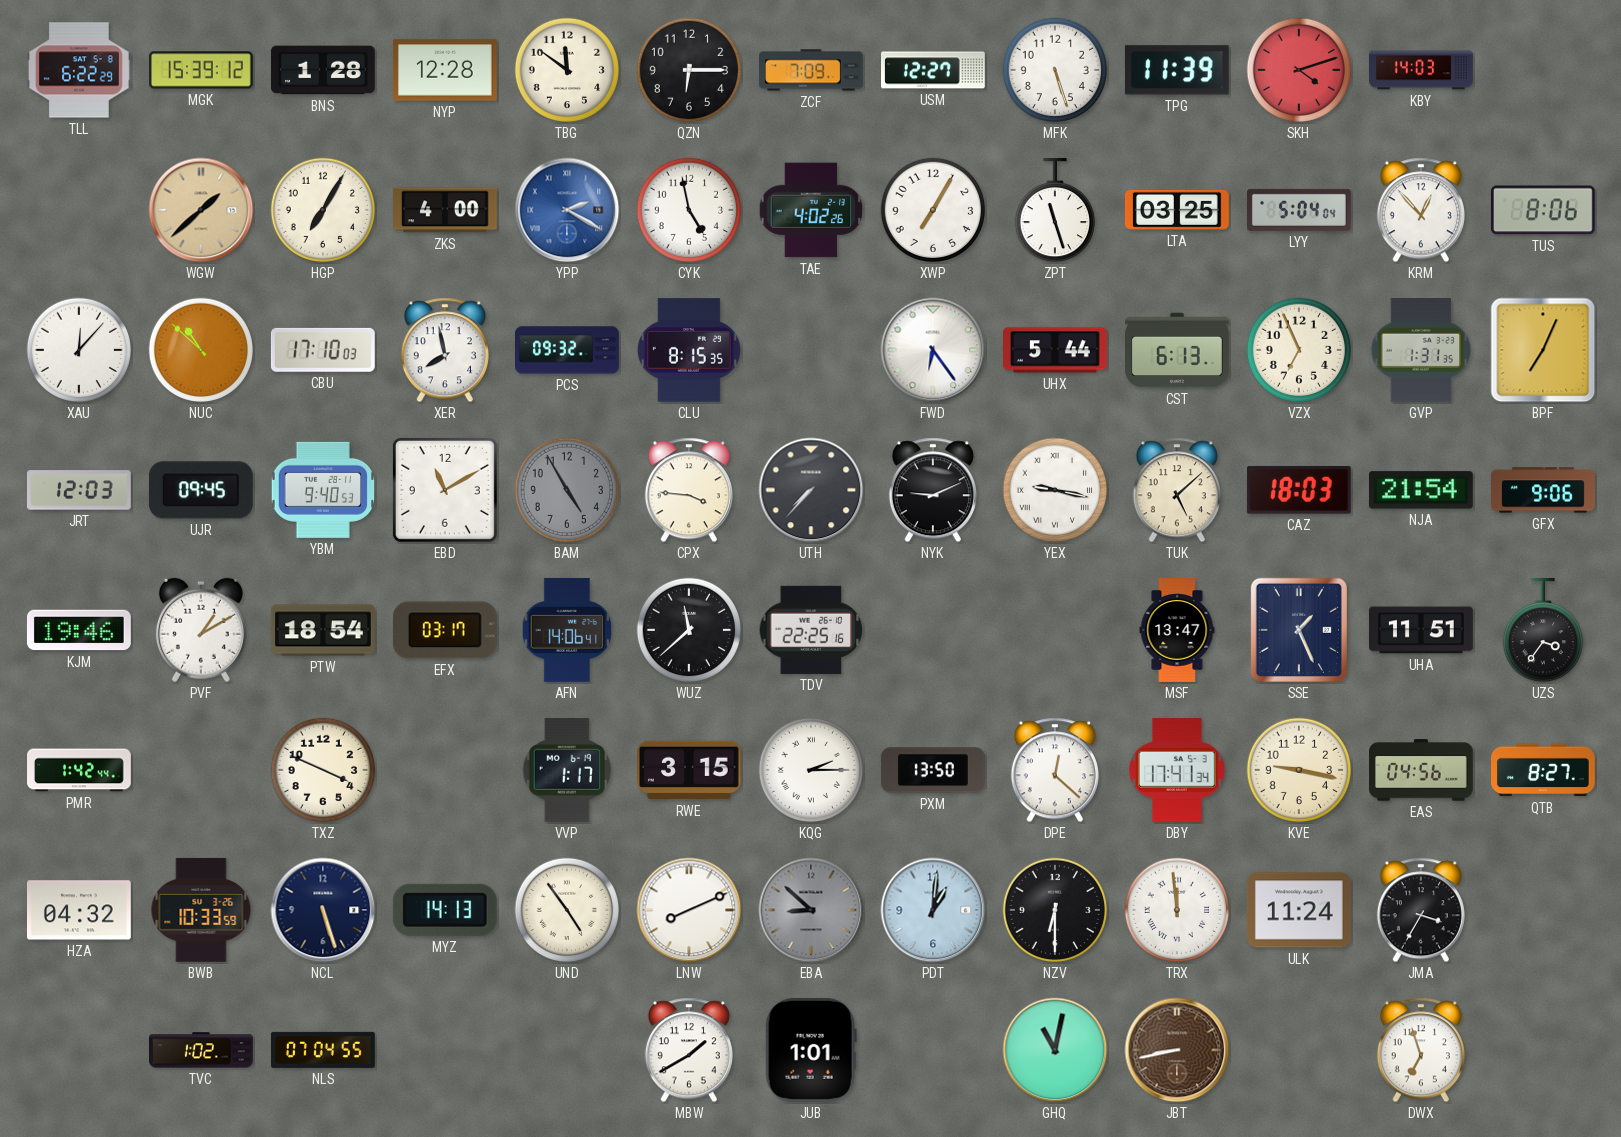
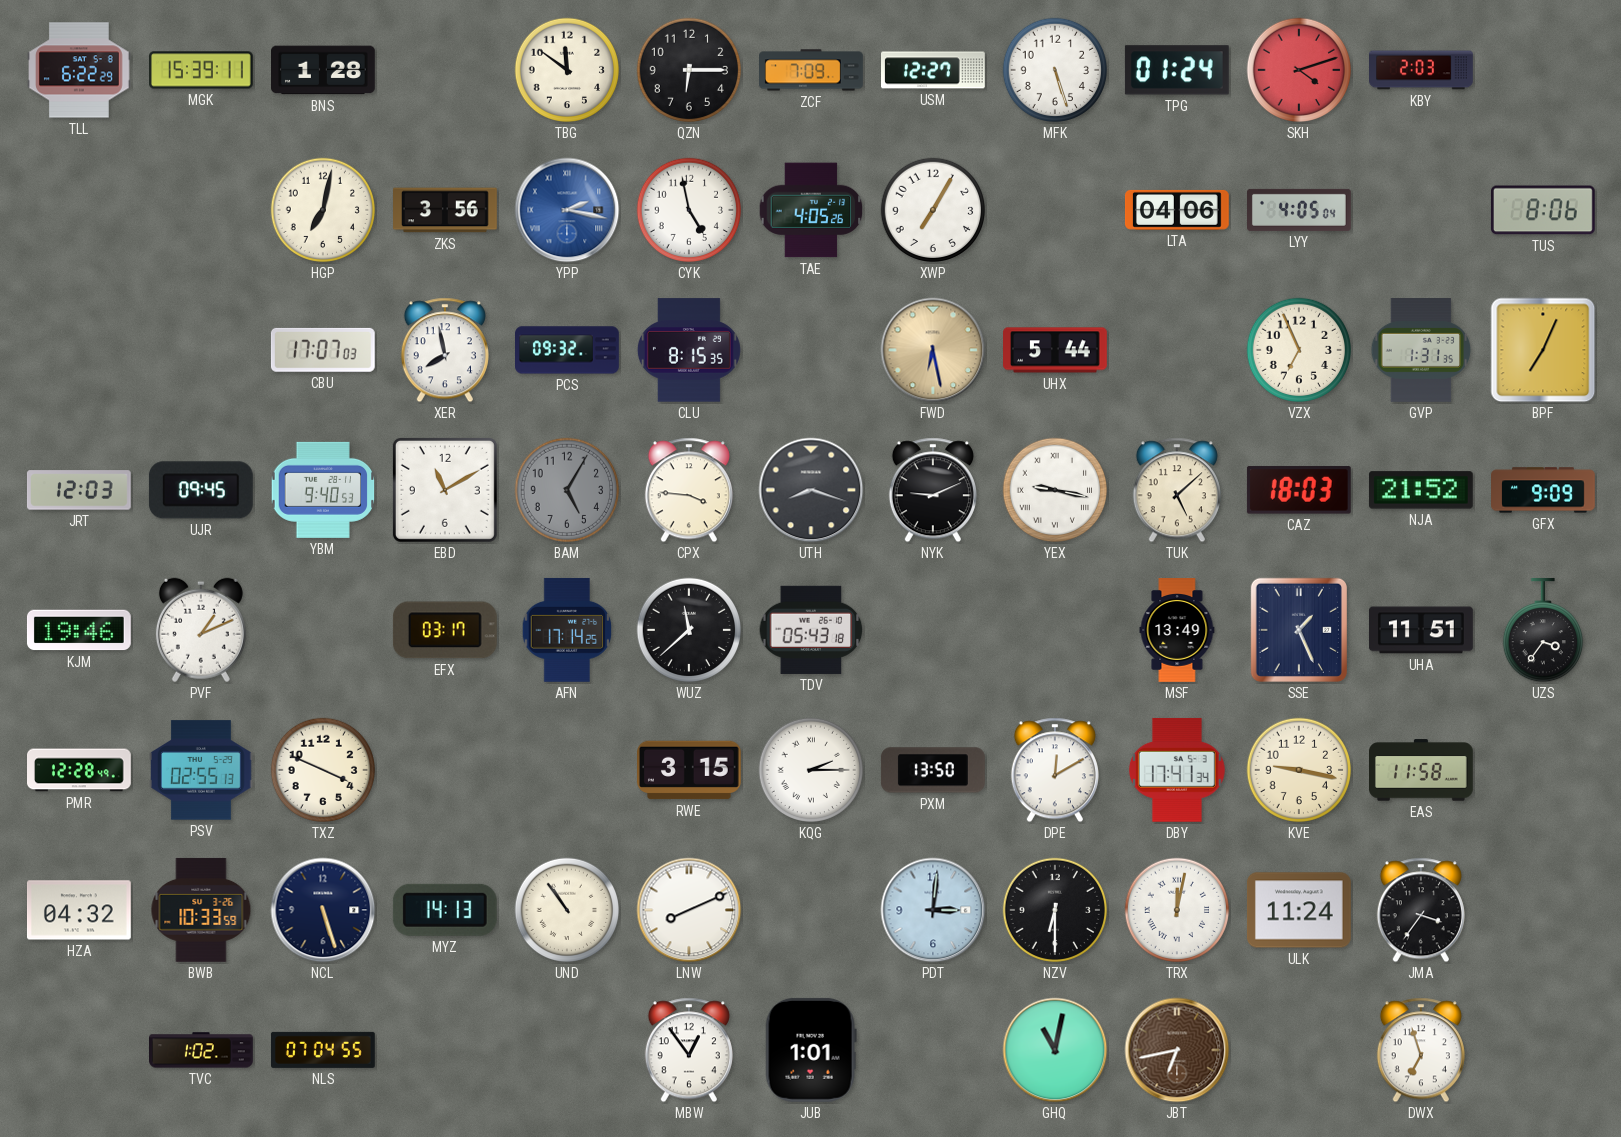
MGK: 15:39:12 -> 15:39:11
NYP: 12:28 -> none
TPG: 11:39 -> 01:24
KBY: 14:03 -> 2:03
WGW: 1:38 -> none
HGP: 7:05 -> 7:02
ZKS: 4:00 -> 3:56
YPP: 2:20 -> 2:17
TAE: 4:02 -> 4:05
ZPT: 11:27 -> none
LTA: 03:25 -> 04:06
LYY: 5:04 -> 4:05
KRM: 12:53 -> none
XAU: 12:07 -> none
NUC: 10:52 -> none
CBU: 17:10 -> 17:07
FWD: 6:24 -> 6:28
FWD dial: white -> champagne
CST: 6:13 -> none
BAM: 4:55 -> 5:05
UTH: 7:37 -> 8:18
NJA: 21:54 -> 21:52
GFX: 9:06 -> 9:09
PVF: 1:10 -> 1:11
PTW: 18:54 -> none
AFN: 14:06 -> 17:14
TDV: 22:25 -> 05:43
MSF: 13:47 -> 13:49
PMR: 1:42 -> 12:28
PSV: none -> 02:55
VVP: 1:17 -> none
DPE: 12:22 -> 12:10
EAS: 04:56 -> 11:58
QTB: 8:27 -> none
UND: 4:54 -> 10:54
EBA: 8:52 -> none
PDT: 1:01 -> 3:01
TRX: 11:59 -> 12:02
JMA: 3:35 -> 3:36
MBW: 1:40 -> 12:54
JBT: 8:43 -> 6:43
